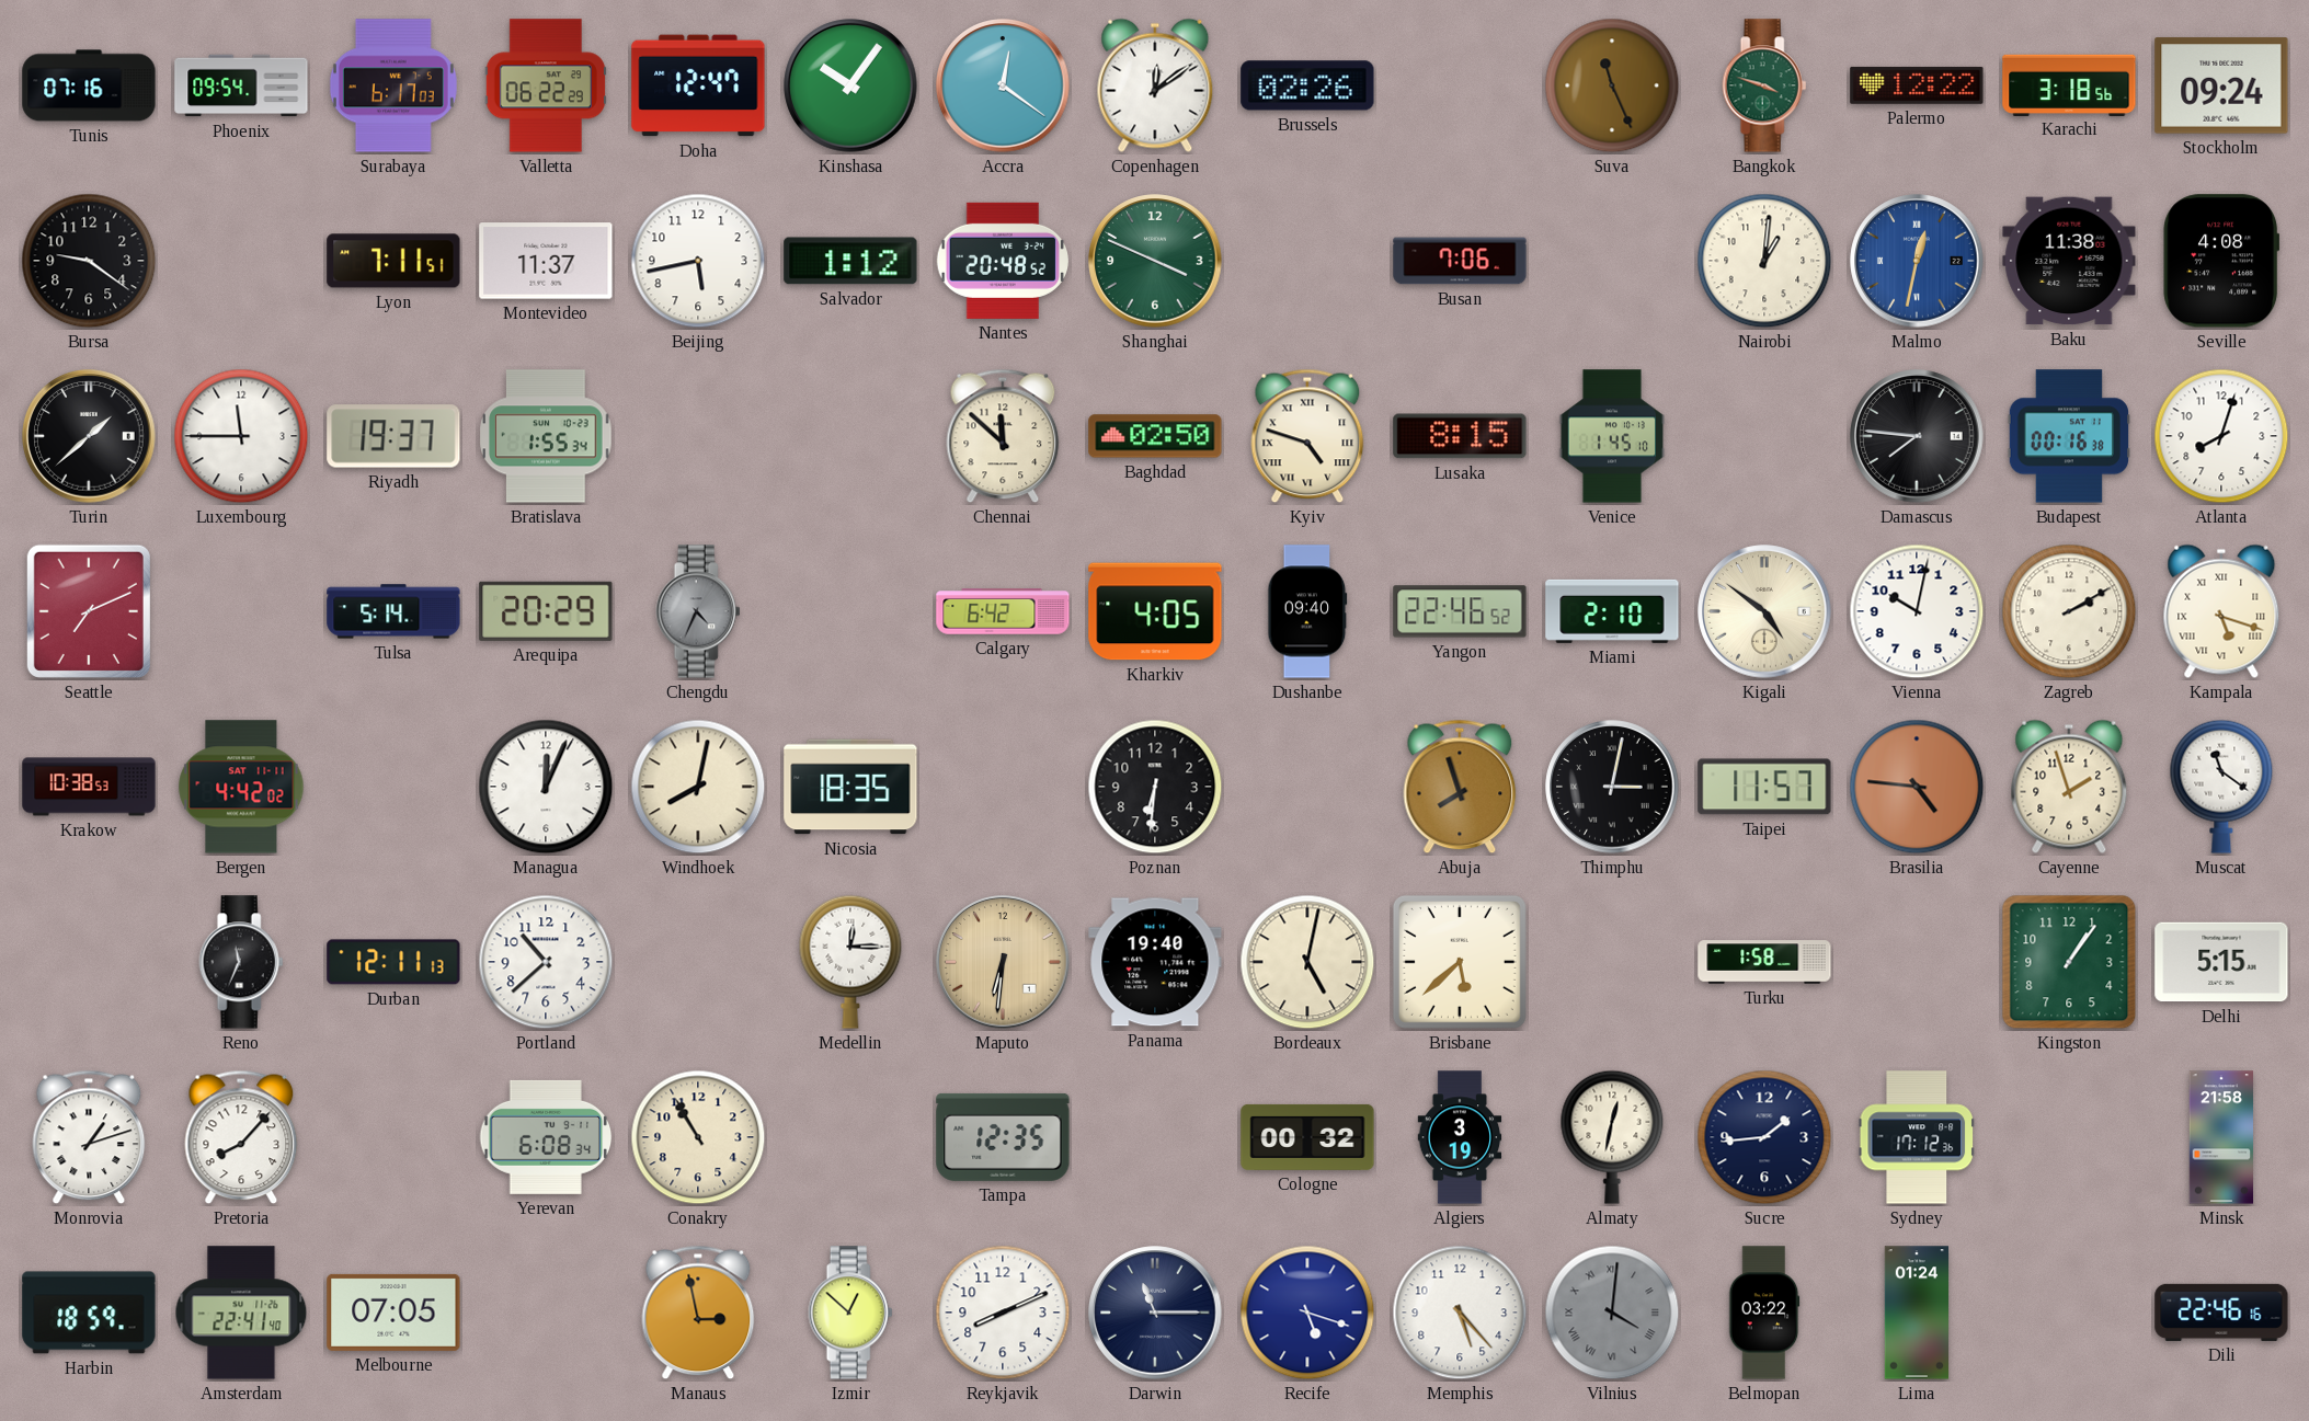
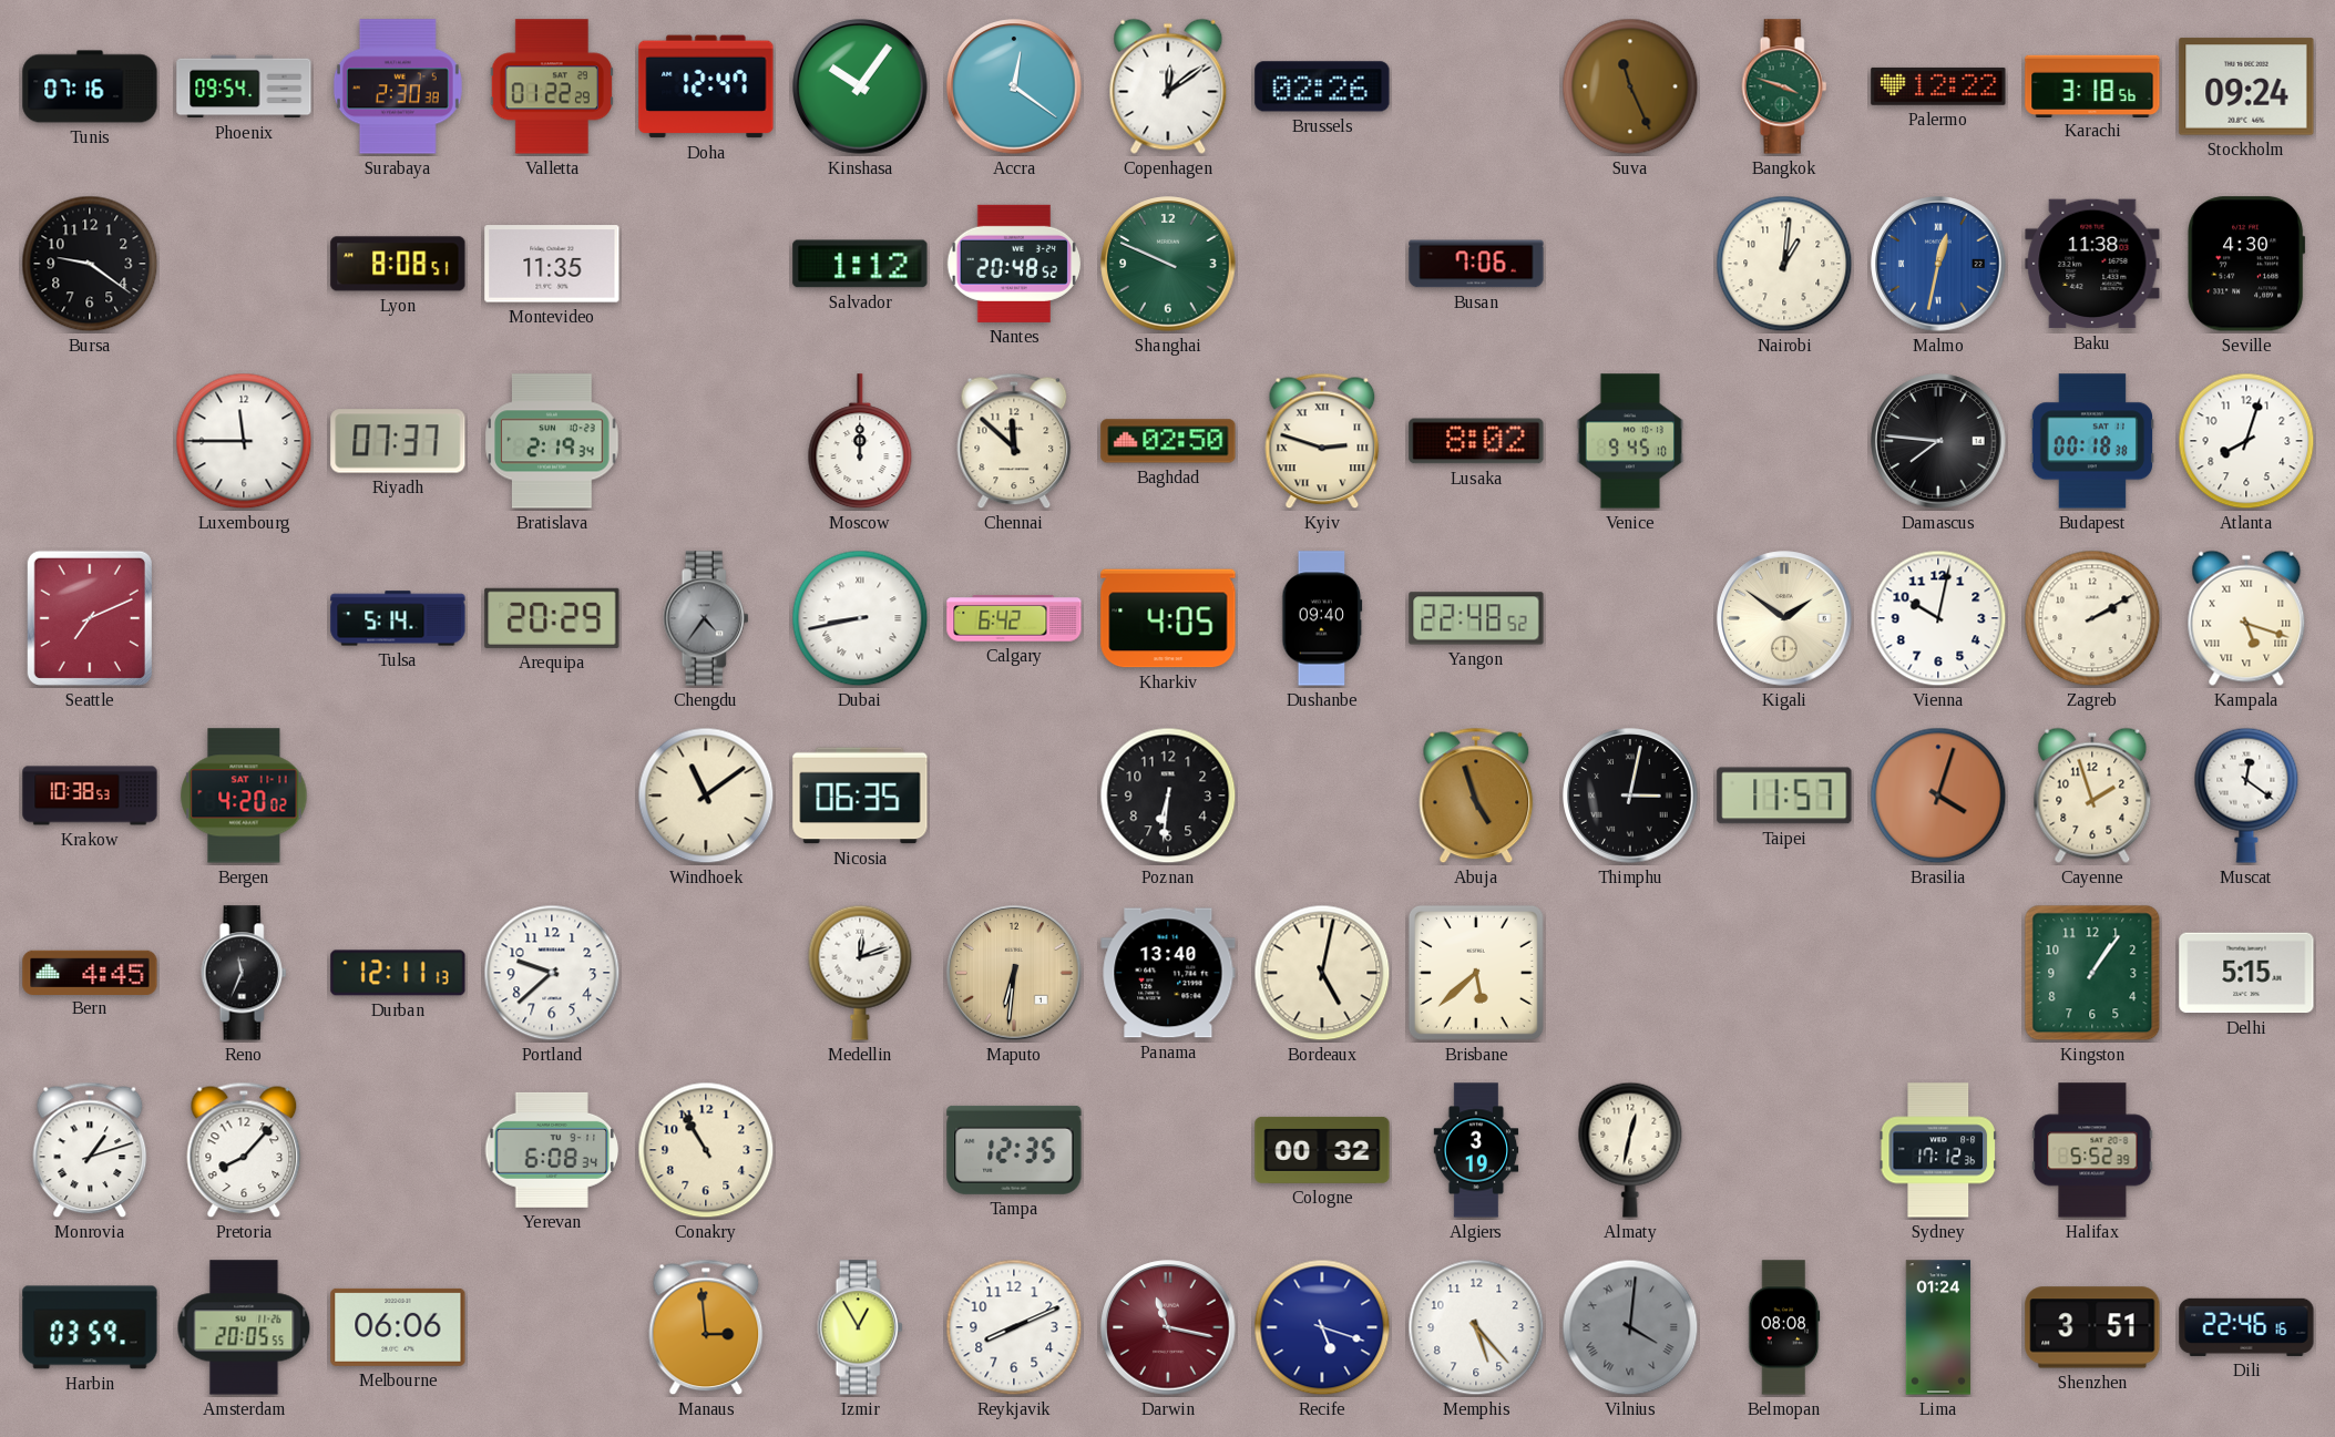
Surabaya: 6:17 -> 2:30
Valletta: 06:22 -> 01:22
Lyon: 7:11 -> 8:08
Montevideo: 11:37 -> 11:35
Beijing: 5:43 -> none
Shanghai: 3:49 -> 9:49
Seville: 4:08 -> 4:30
Turin: 1:38 -> none
Riyadh: 19:37 -> 07:37
Bratislava: 1:55 -> 2:19
Moscow: none -> 12:00
Kyiv: 4:48 -> 2:48
Lusaka: 8:15 -> 8:02
Venice: 1:45 -> 9:45
Budapest: 00:16 -> 00:18
Chengdu: 4:34 -> 4:36
Dubai: none -> 8:43
Yangon: 22:46 -> 22:48
Miami: 2:10 -> none
Kigali: 4:51 -> 1:51
Bergen: 4:42 -> 4:20
Managua: 12:04 -> none
Windhoek: 8:02 -> 11:09
Nicosia: 18:35 -> 06:35
Abuja: 7:57 -> 4:57
Brasilia: 4:46 -> 4:03
Muscat: 11:21 -> 12:21
Bern: none -> 4:45
Portland: 10:38 -> 9:38
Medellin: 12:15 -> 12:12
Panama: 19:40 -> 13:40
Turku: 1:58 -> none
Sucre: 1:44 -> none
Halifax: none -> 5:52
Minsk: 21:58 -> none
Harbin: 18:59 -> 03:59
Amsterdam: 22:41 -> 20:05
Melbourne: 07:05 -> 06:06
Manaus: 2:58 -> 2:59
Izmir: 12:52 -> 12:55
Darwin: 11:15 -> 11:17
Darwin dial: navy -> burgundy
Belmopan: 03:22 -> 08:08
Shenzhen: none -> 3:51
